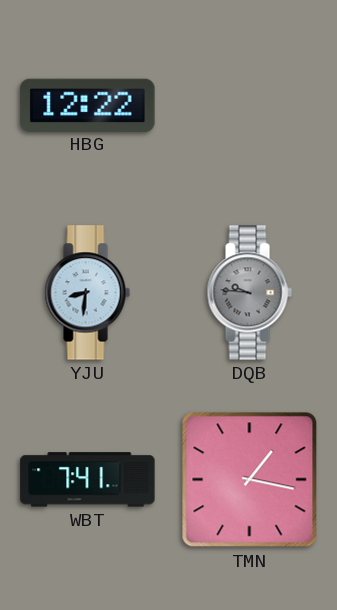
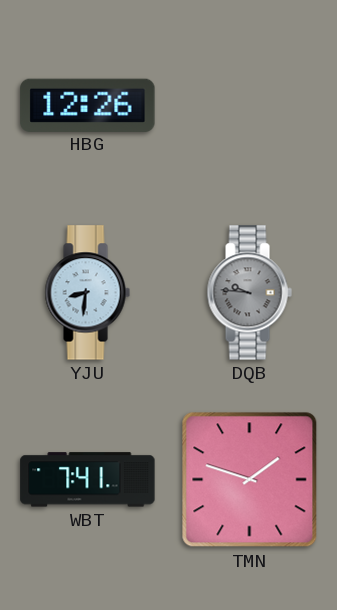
HBG: 12:22 -> 12:26
TMN: 1:17 -> 1:48
